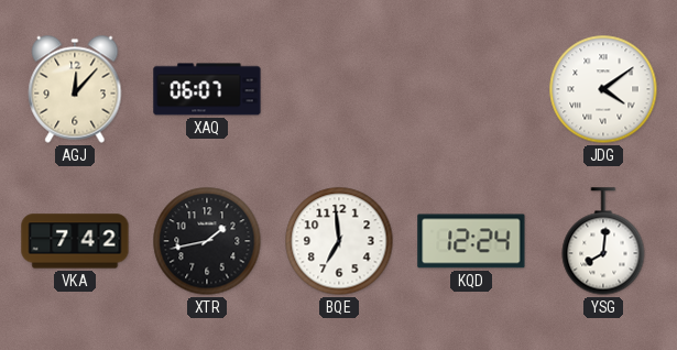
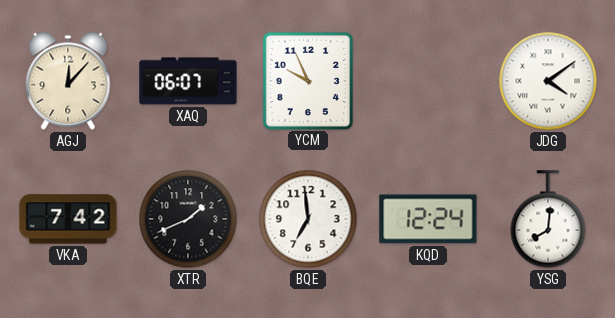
YCM: none -> 9:56
XTR: 1:43 -> 1:41
